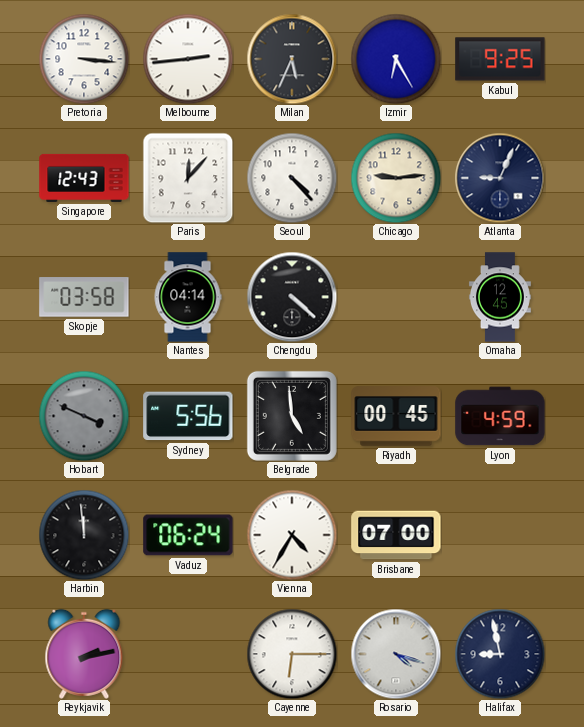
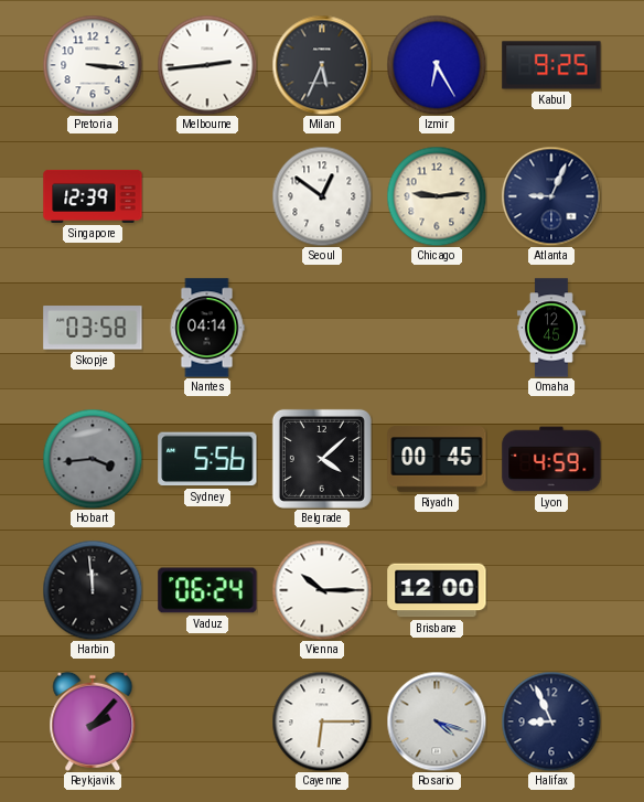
Singapore: 12:43 -> 12:39
Paris: 12:07 -> none
Seoul: 4:23 -> 12:51
Chengdu: 4:22 -> none
Hobart: 3:49 -> 3:44
Belgrade: 4:59 -> 4:08
Vienna: 4:35 -> 10:15
Brisbane: 07:00 -> 12:00
Reykjavik: 2:13 -> 2:07
Halifax: 8:58 -> 8:56
